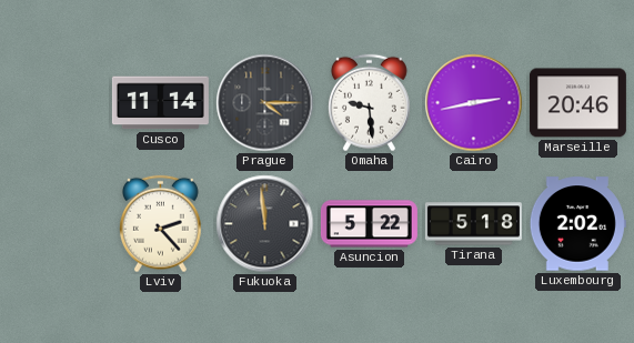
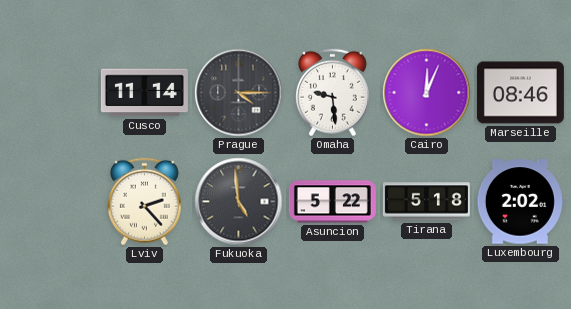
Cairo: 2:43 -> 12:04
Marseille: 20:46 -> 08:46
Fukuoka: 11:59 -> 4:59
